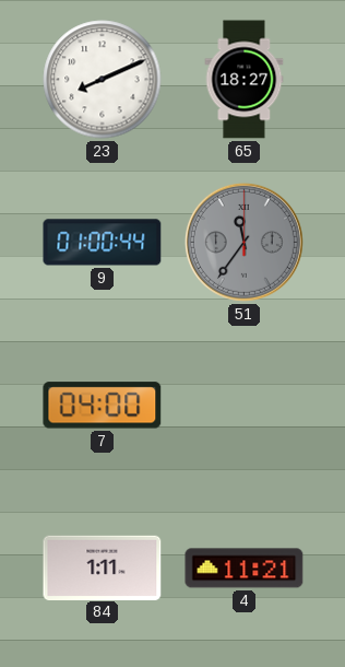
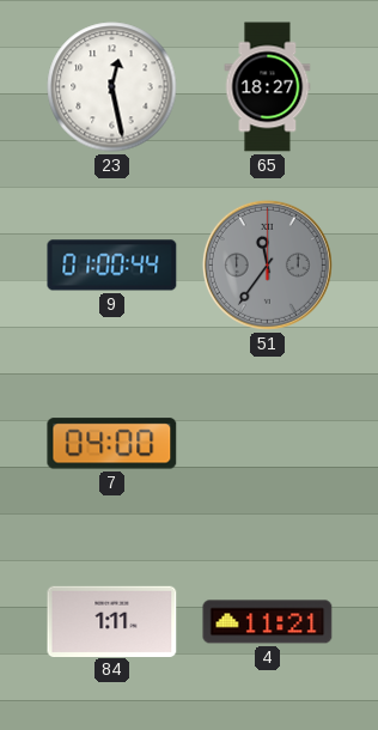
23: 8:11 -> 12:28
